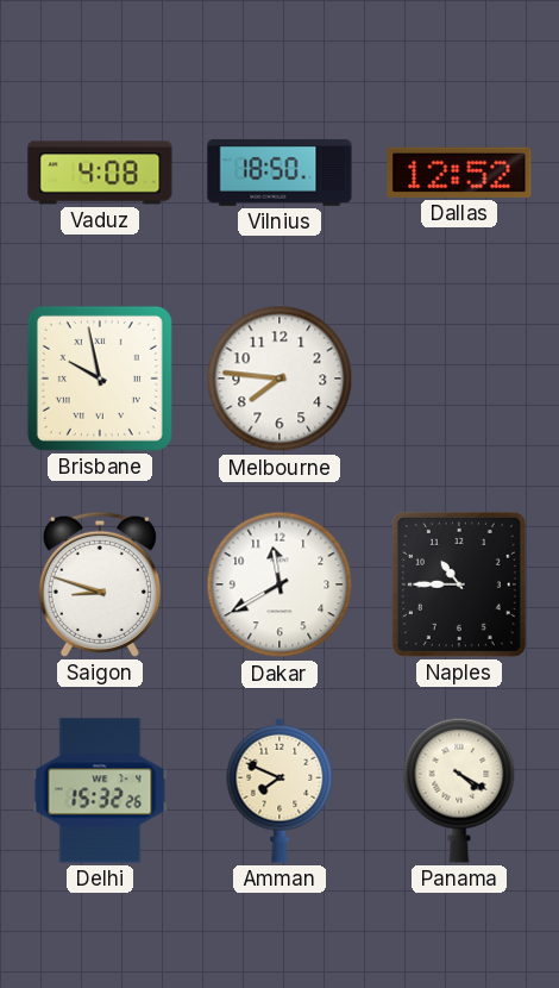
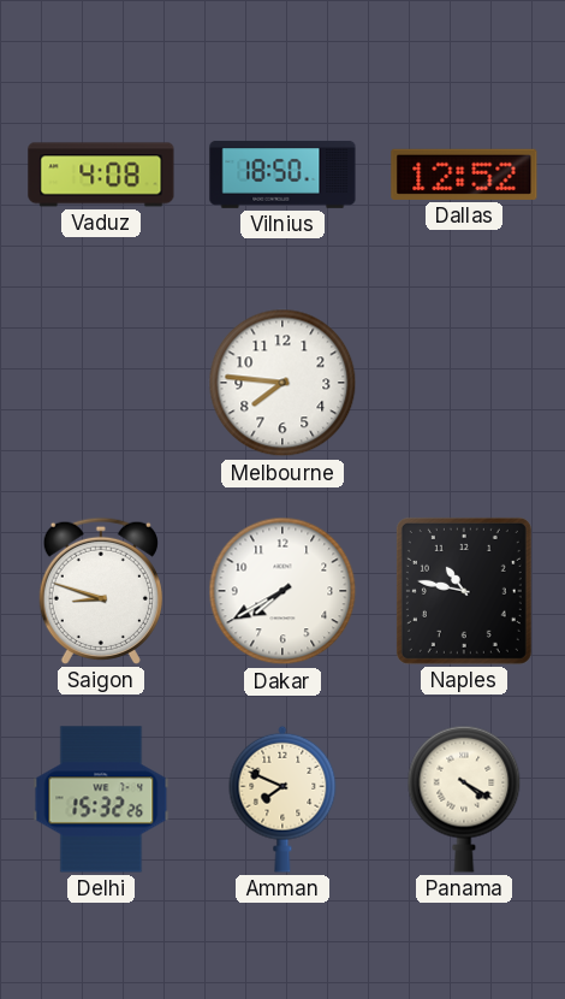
Brisbane: 9:58 -> none
Dakar: 11:40 -> 7:40
Naples: 10:45 -> 10:47
